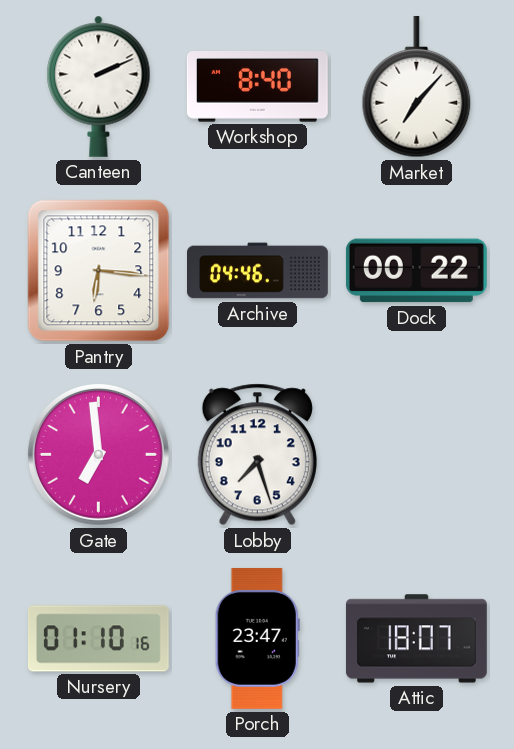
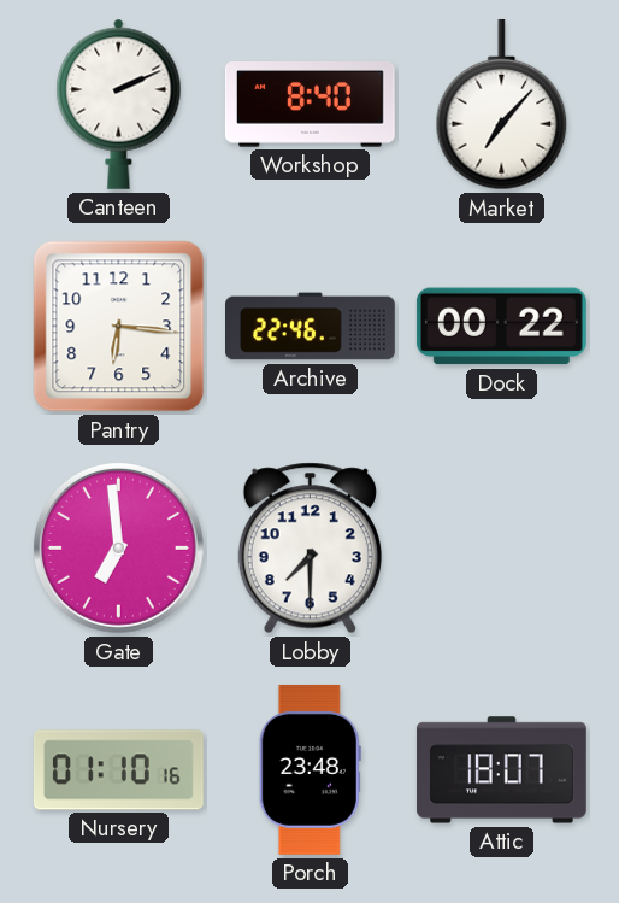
Archive: 04:46 -> 22:46
Lobby: 7:27 -> 7:30
Porch: 23:47 -> 23:48
